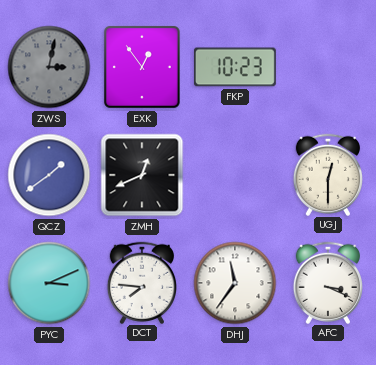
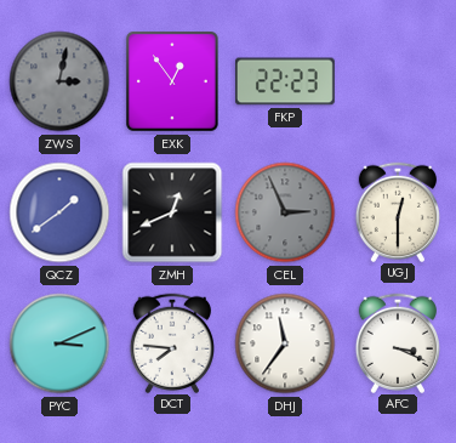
FKP: 10:23 -> 22:23
CEL: none -> 2:56
